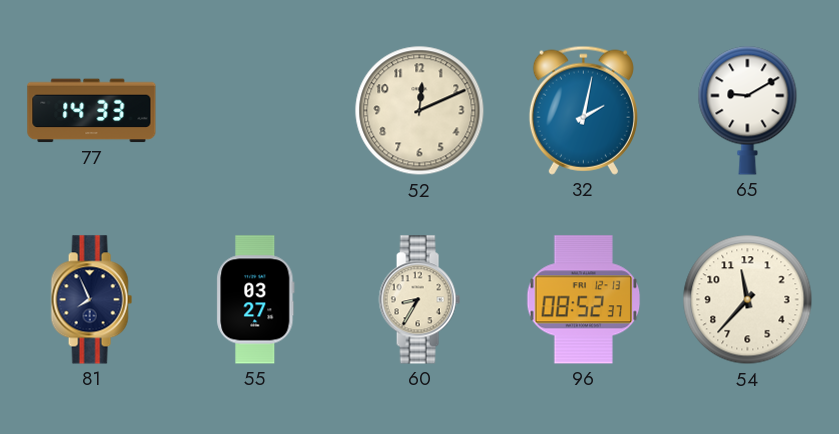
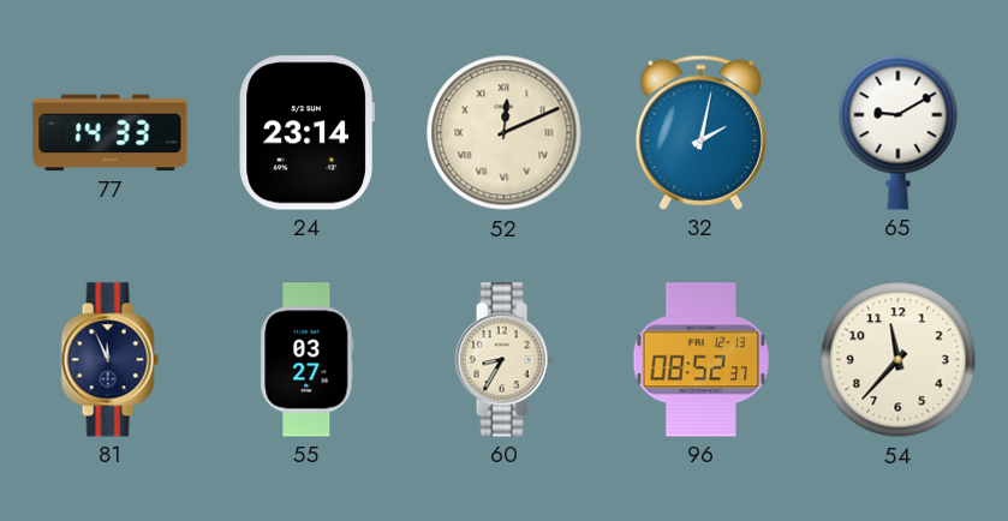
24: none -> 23:14
52 numerals: Arabic -> Roman
81: 7:56 -> 11:56
